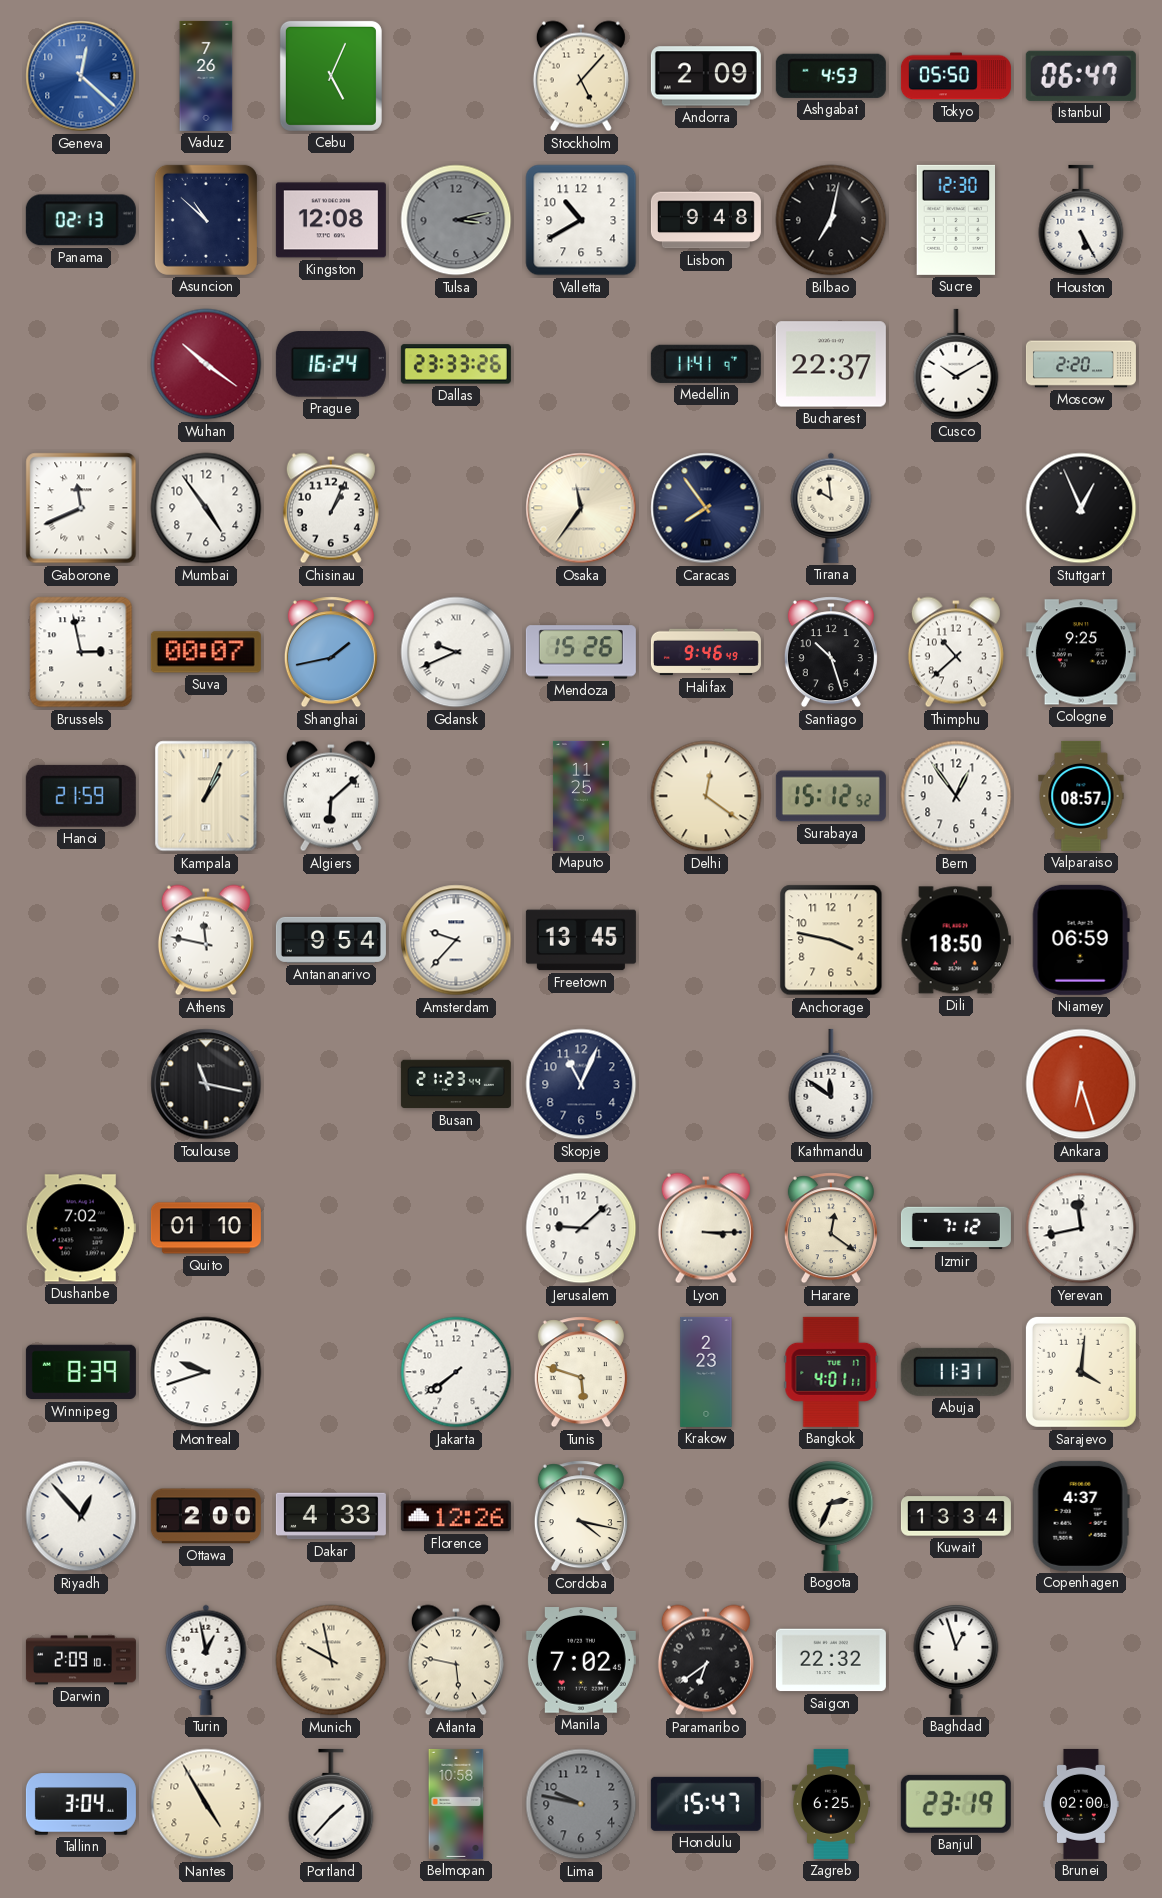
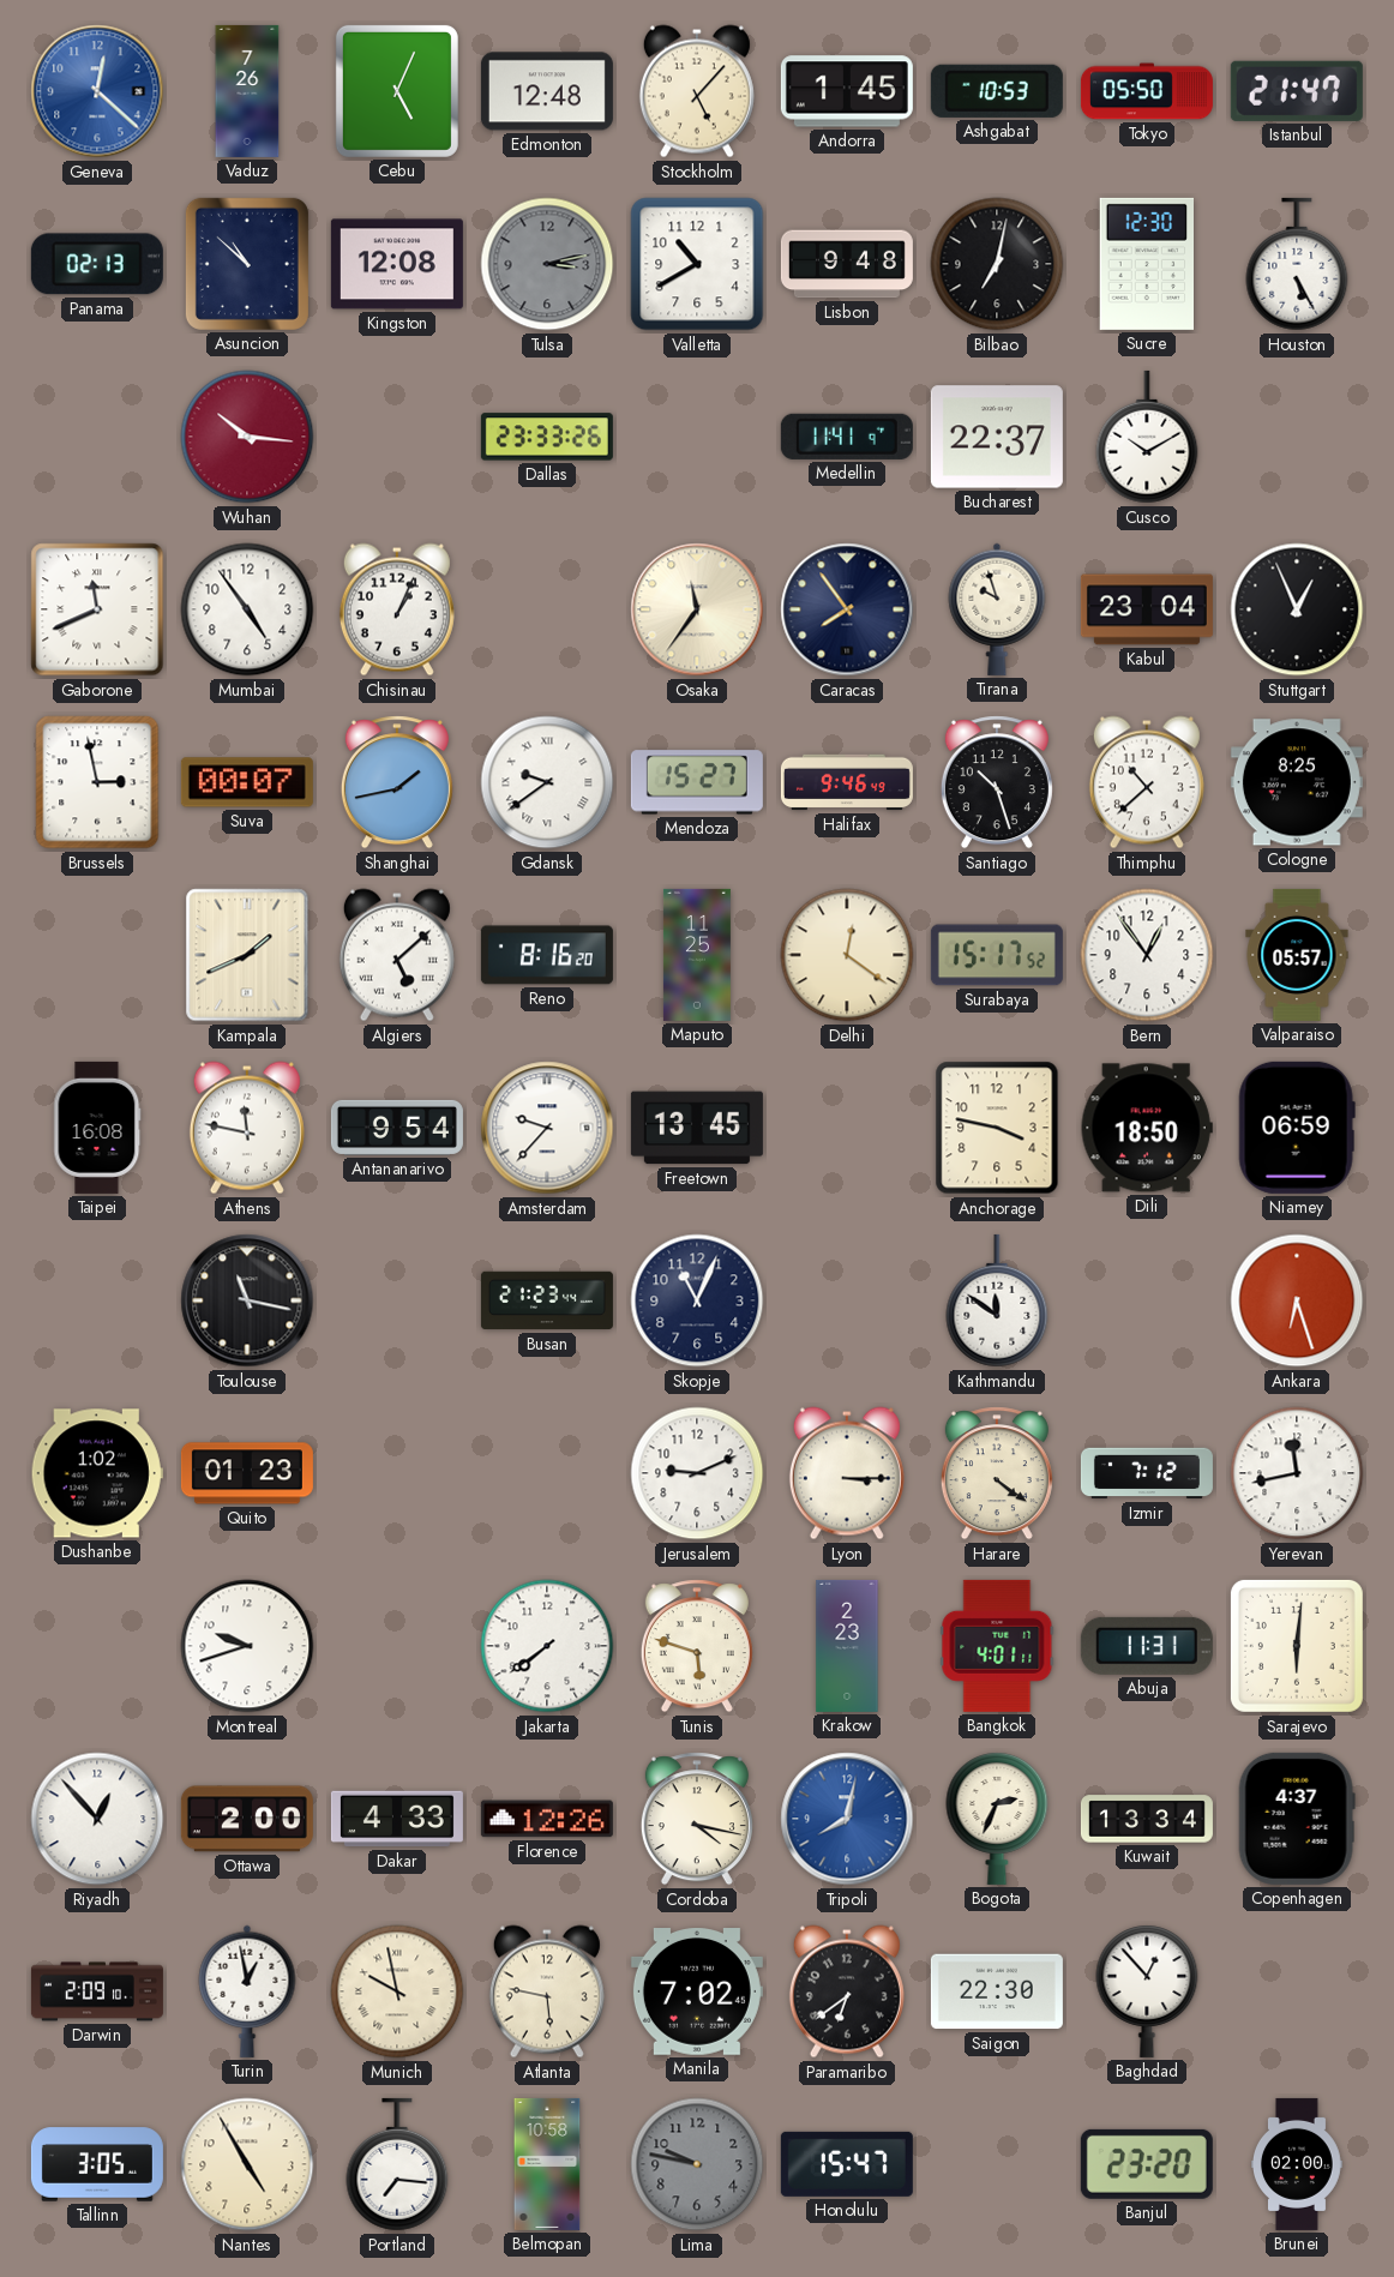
Edmonton: none -> 12:48
Andorra: 2:09 -> 1:45
Ashgabat: 4:53 -> 10:53
Istanbul: 06:47 -> 21:47
Wuhan: 10:21 -> 10:16
Prague: 16:24 -> none
Moscow: 2:20 -> none
Tirana: 9:59 -> 9:57
Kabul: none -> 23:04
Gdansk: 9:41 -> 9:39
Mendoza: 15:26 -> 15:27
Cologne: 9:25 -> 8:25
Hanoi: 21:59 -> none
Kampala: 1:04 -> 1:41
Algiers: 6:08 -> 5:08
Reno: none -> 8:16
Surabaya: 15:12 -> 15:17
Valparaiso: 08:57 -> 05:57
Taipei: none -> 16:08
Dushanbe: 7:02 -> 1:02
Quito: 01:10 -> 01:23
Jerusalem: 9:08 -> 9:11
Harare: 12:21 -> 4:21
Winnipeg: 8:39 -> none
Sarajevo: 4:01 -> 6:01
Tripoli: none -> 8:02
Saigon: 22:32 -> 22:30
Baghdad: 12:57 -> 12:53
Tallinn: 3:04 -> 3:05
Portland: 1:37 -> 7:16
Zagreb: 6:25 -> none
Banjul: 23:19 -> 23:20
